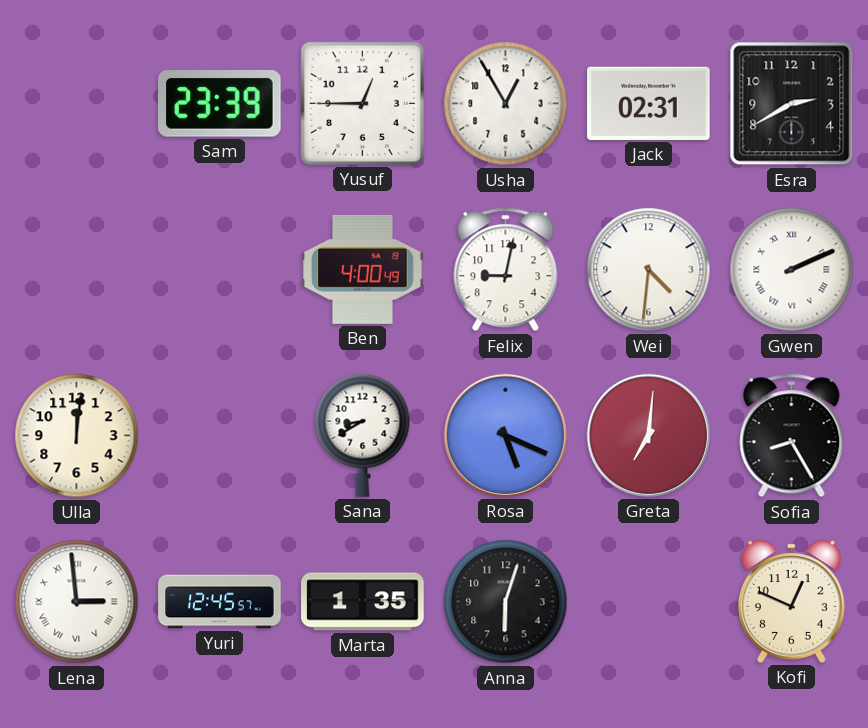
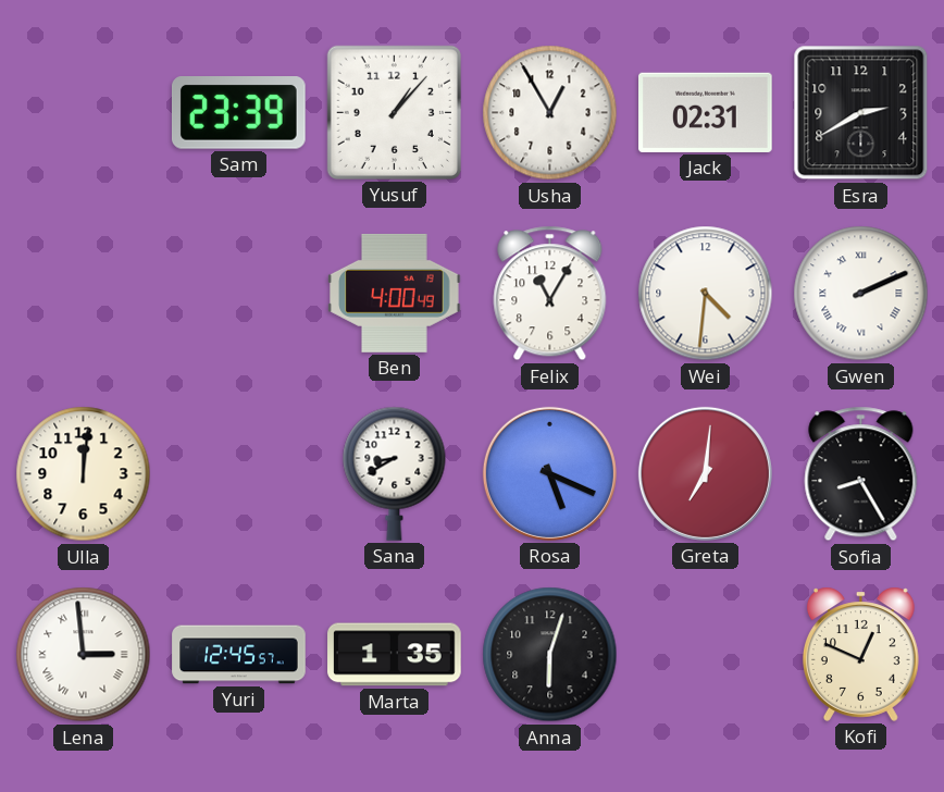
Yusuf: 12:45 -> 1:07
Felix: 9:02 -> 11:05
